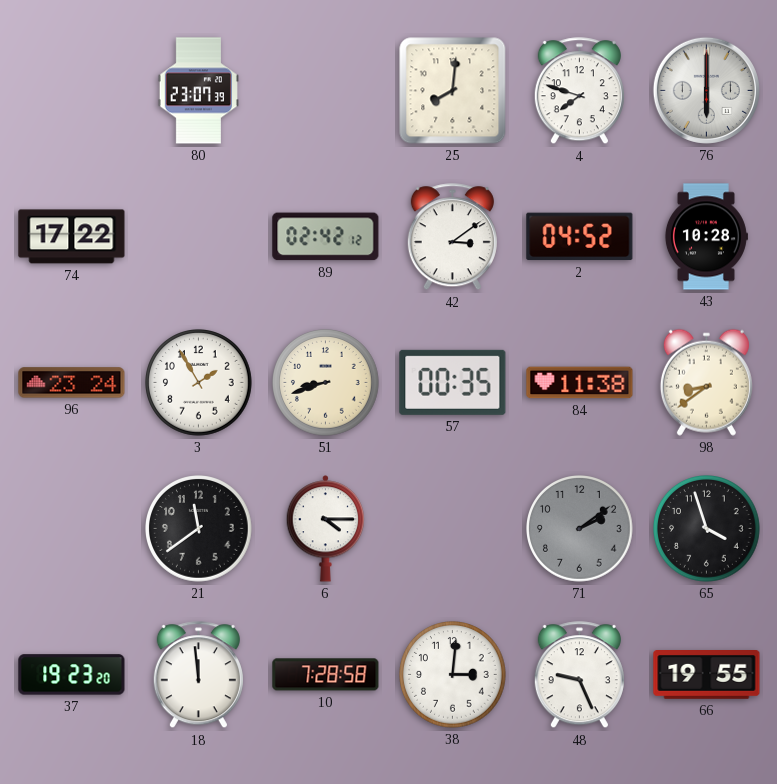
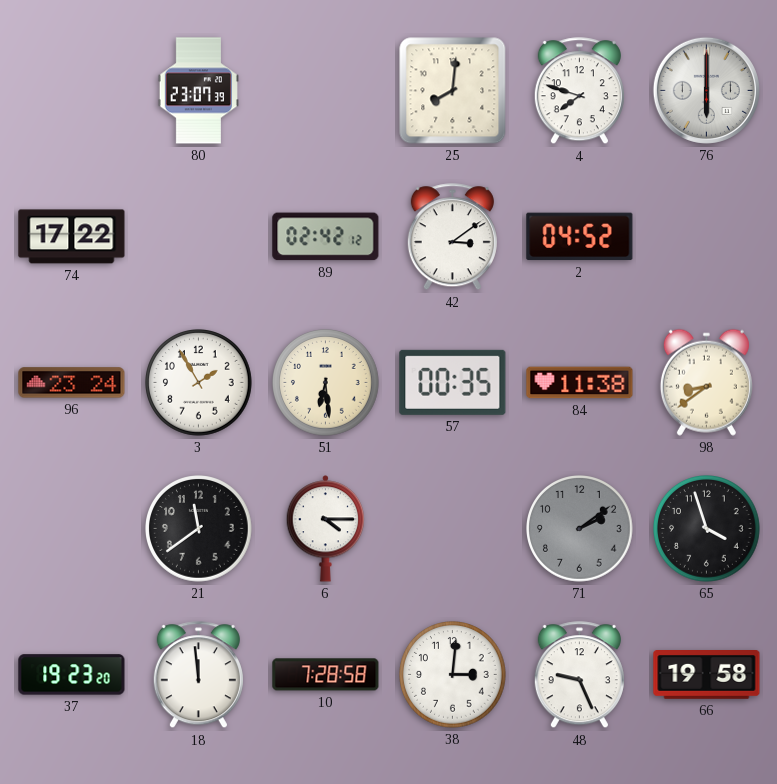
43: 10:28 -> none
51: 8:42 -> 6:29
66: 19:55 -> 19:58
